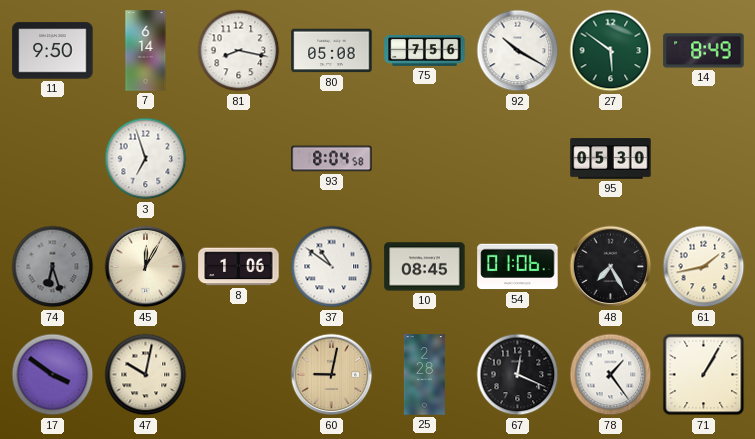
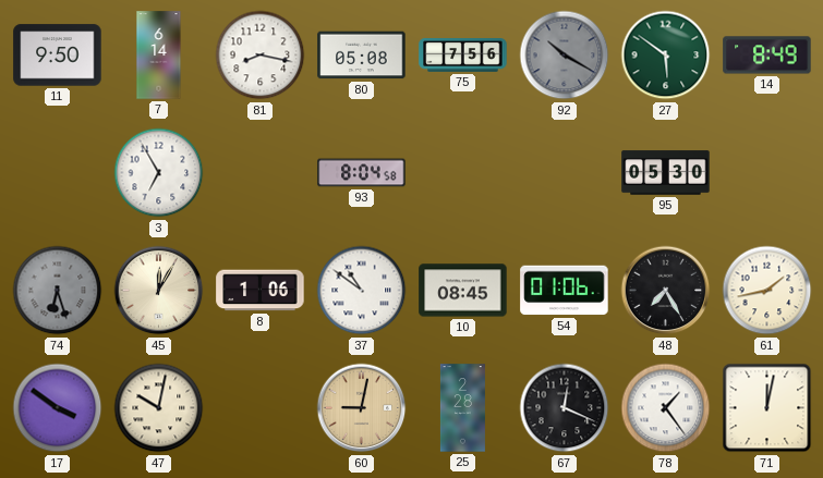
92 dial: white -> grey
3: 6:57 -> 6:55
71: 1:05 -> 12:02
